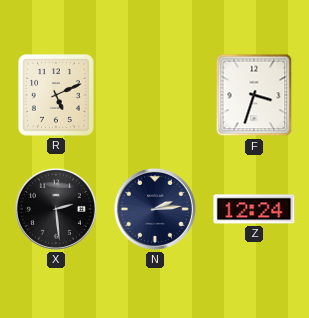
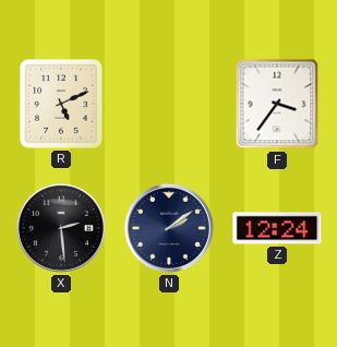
F: 3:33 -> 3:36
N: 2:14 -> 2:09
